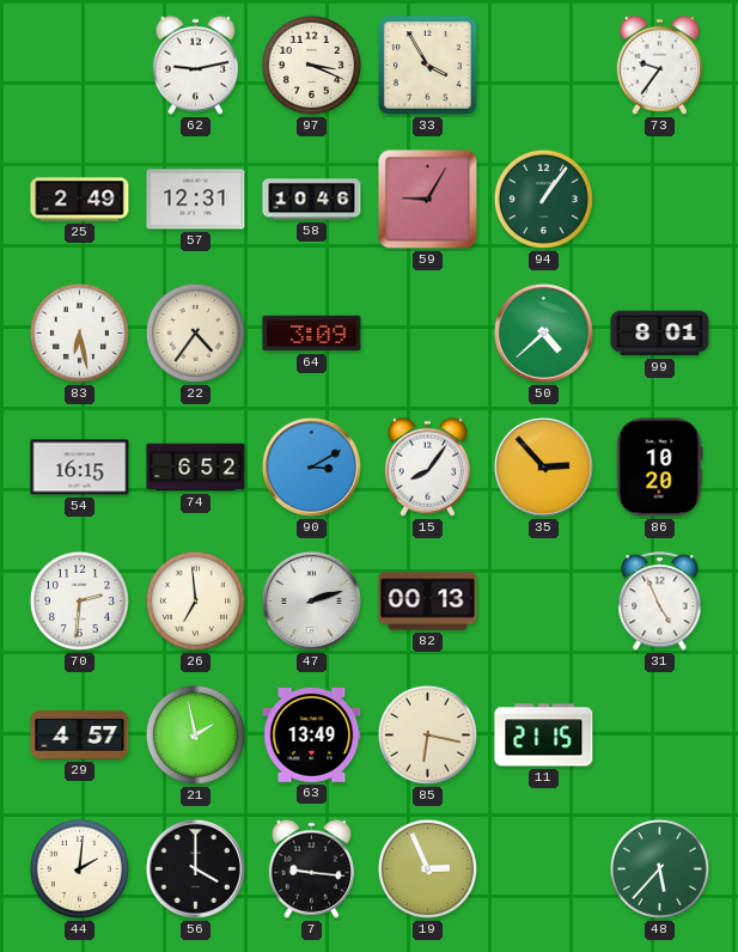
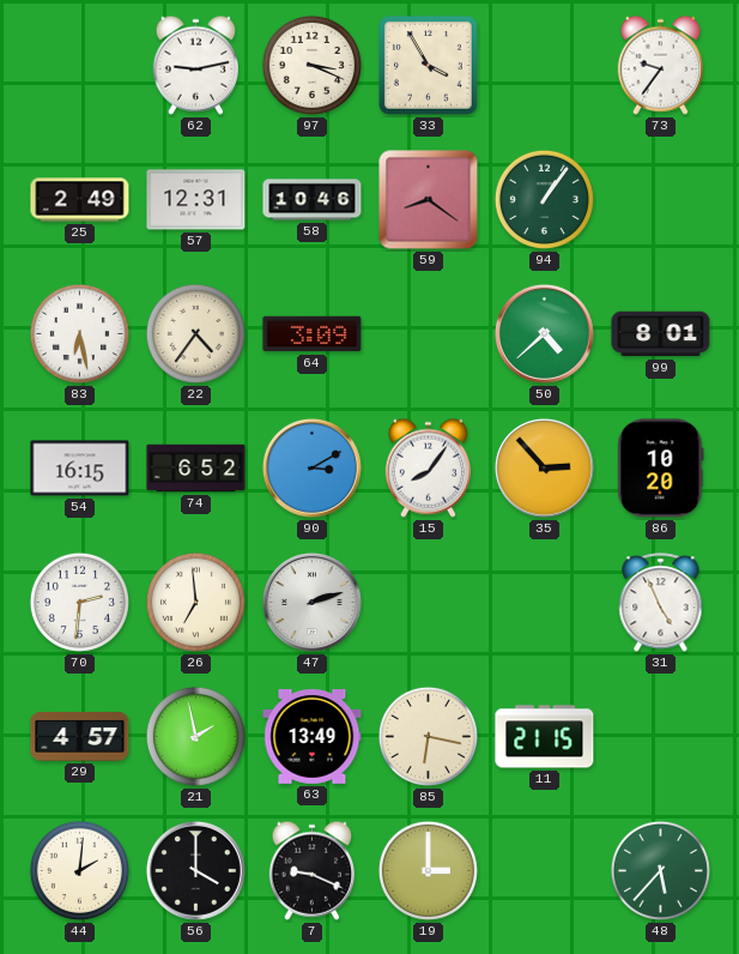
59: 9:05 -> 8:21
82: 00:13 -> none
7: 9:16 -> 9:19
19: 2:56 -> 3:00
